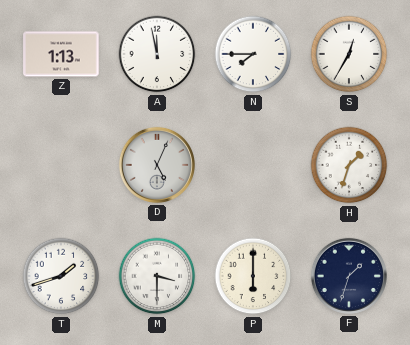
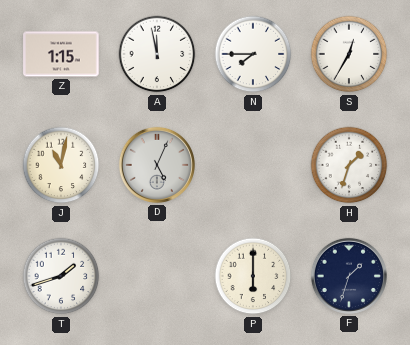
Z: 1:13 -> 1:15
J: none -> 11:02
M: 3:30 -> none
